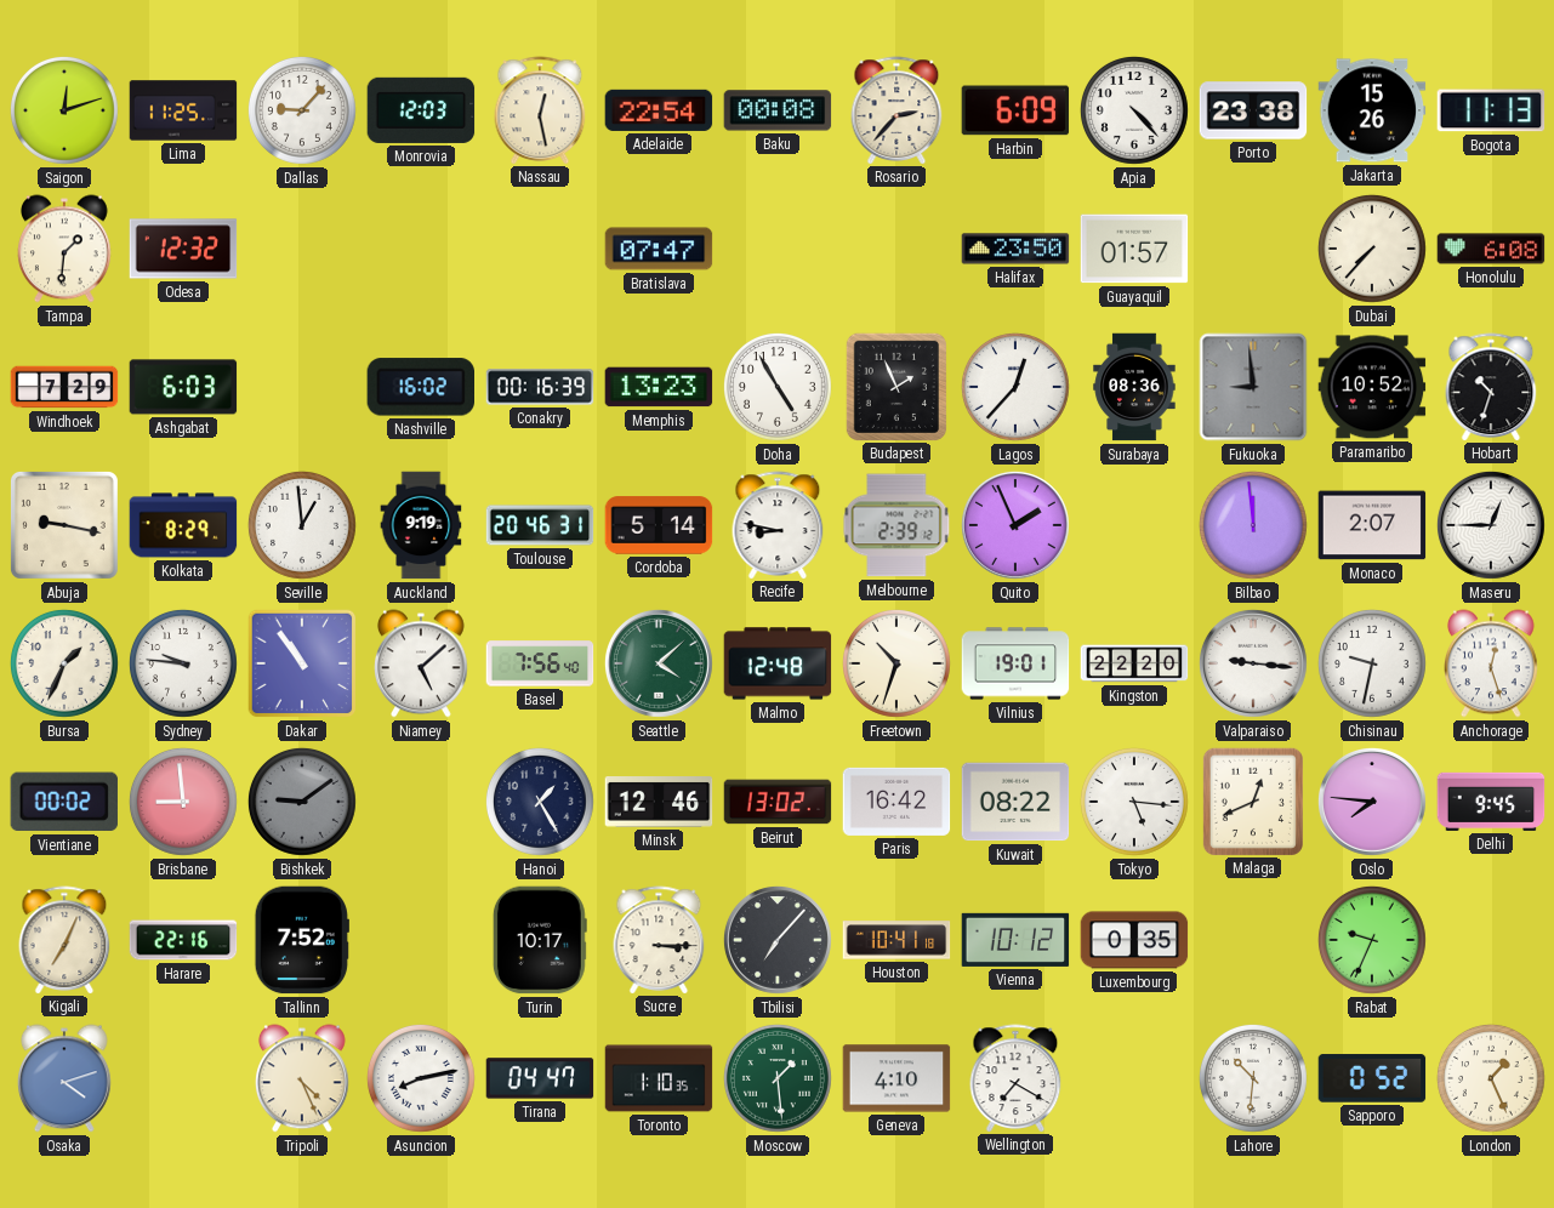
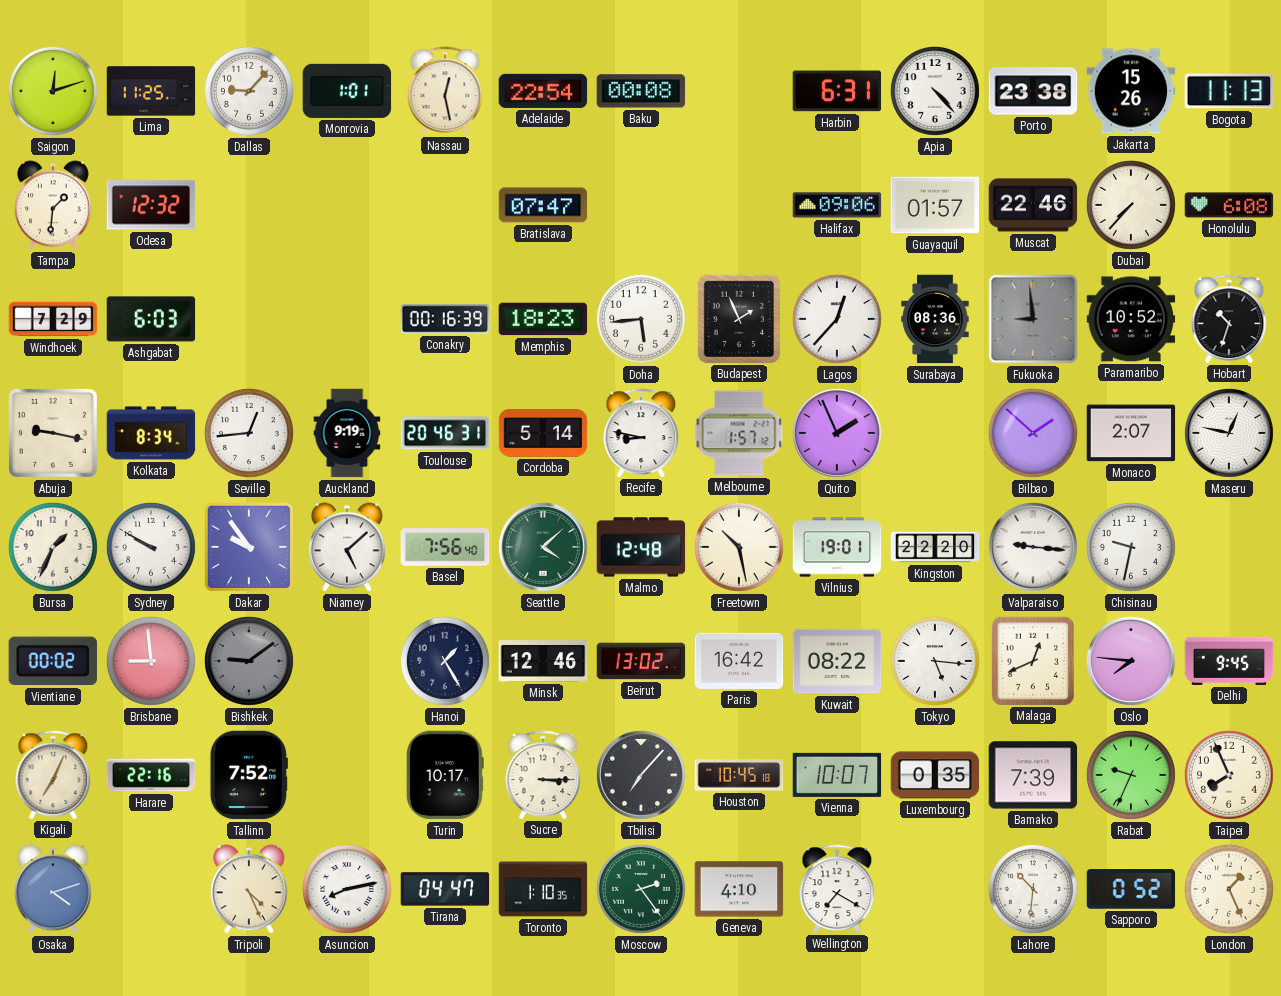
Monrovia: 12:03 -> 1:01
Rosario: 2:37 -> none
Harbin: 6:09 -> 6:31
Halifax: 23:50 -> 09:06
Muscat: none -> 22:46
Nashville: 16:02 -> none
Memphis: 13:23 -> 18:23
Doha: 4:55 -> 5:44
Kolkata: 8:29 -> 8:34
Seville: 12:59 -> 12:44
Melbourne: 2:39 -> 1:57
Bilbao: 11:59 -> 1:52
Maseru: 12:45 -> 12:47
Sydney: 9:46 -> 9:50
Dakar: 10:54 -> 9:54
Freetown: 10:33 -> 10:28
Anchorage: 12:27 -> none
Houston: 10:41 -> 10:45
Vienna: 10:12 -> 10:07
Bamako: none -> 7:39
Taipei: none -> 7:56
Moscow: 1:29 -> 2:24
